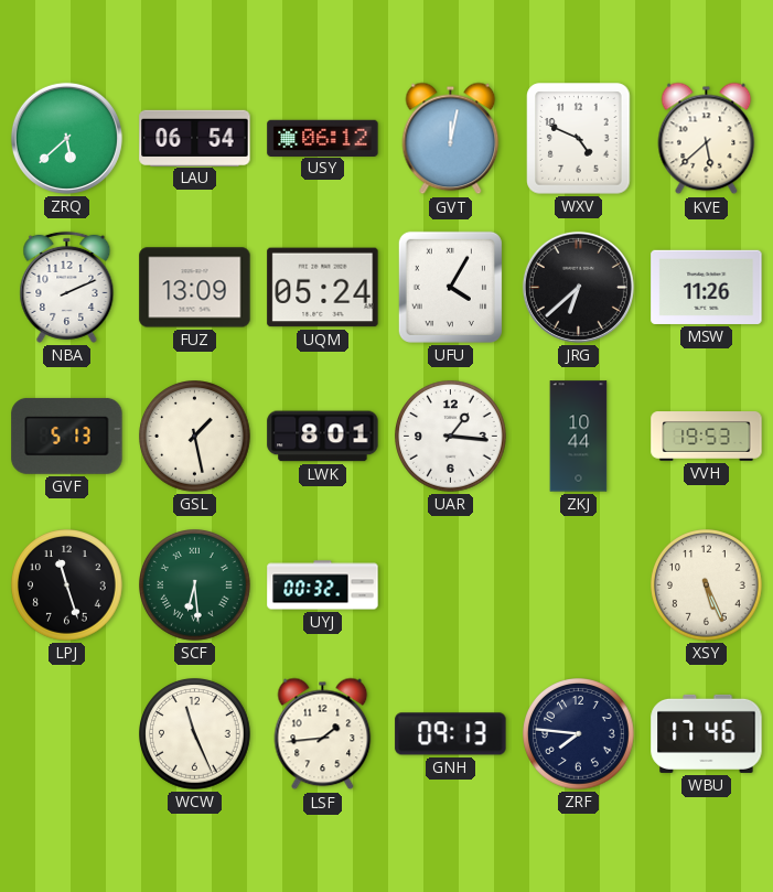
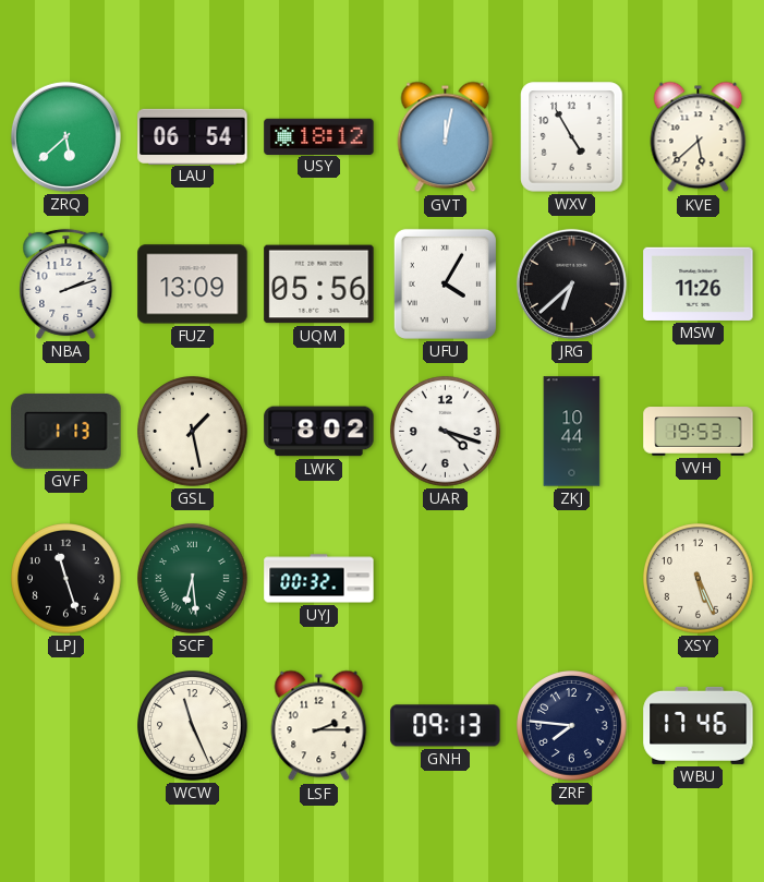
USY: 06:12 -> 18:12
WXV: 4:49 -> 4:55
NBA: 2:11 -> 2:12
UQM: 05:24 -> 05:56
GVF: 5:13 -> 1:13
LWK: 8:01 -> 8:02
UAR: 1:16 -> 4:18
LSF: 1:44 -> 2:15
